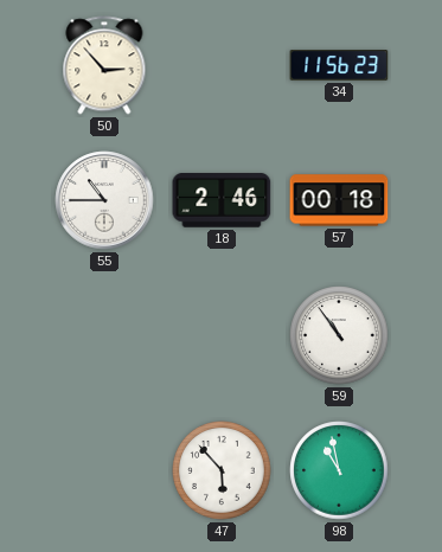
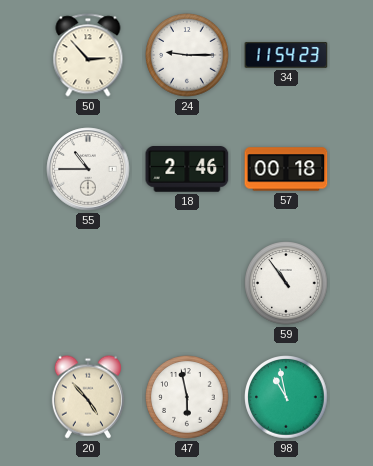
24: none -> 9:15
34: 11:56 -> 11:54
20: none -> 4:53
47: 5:53 -> 5:58
